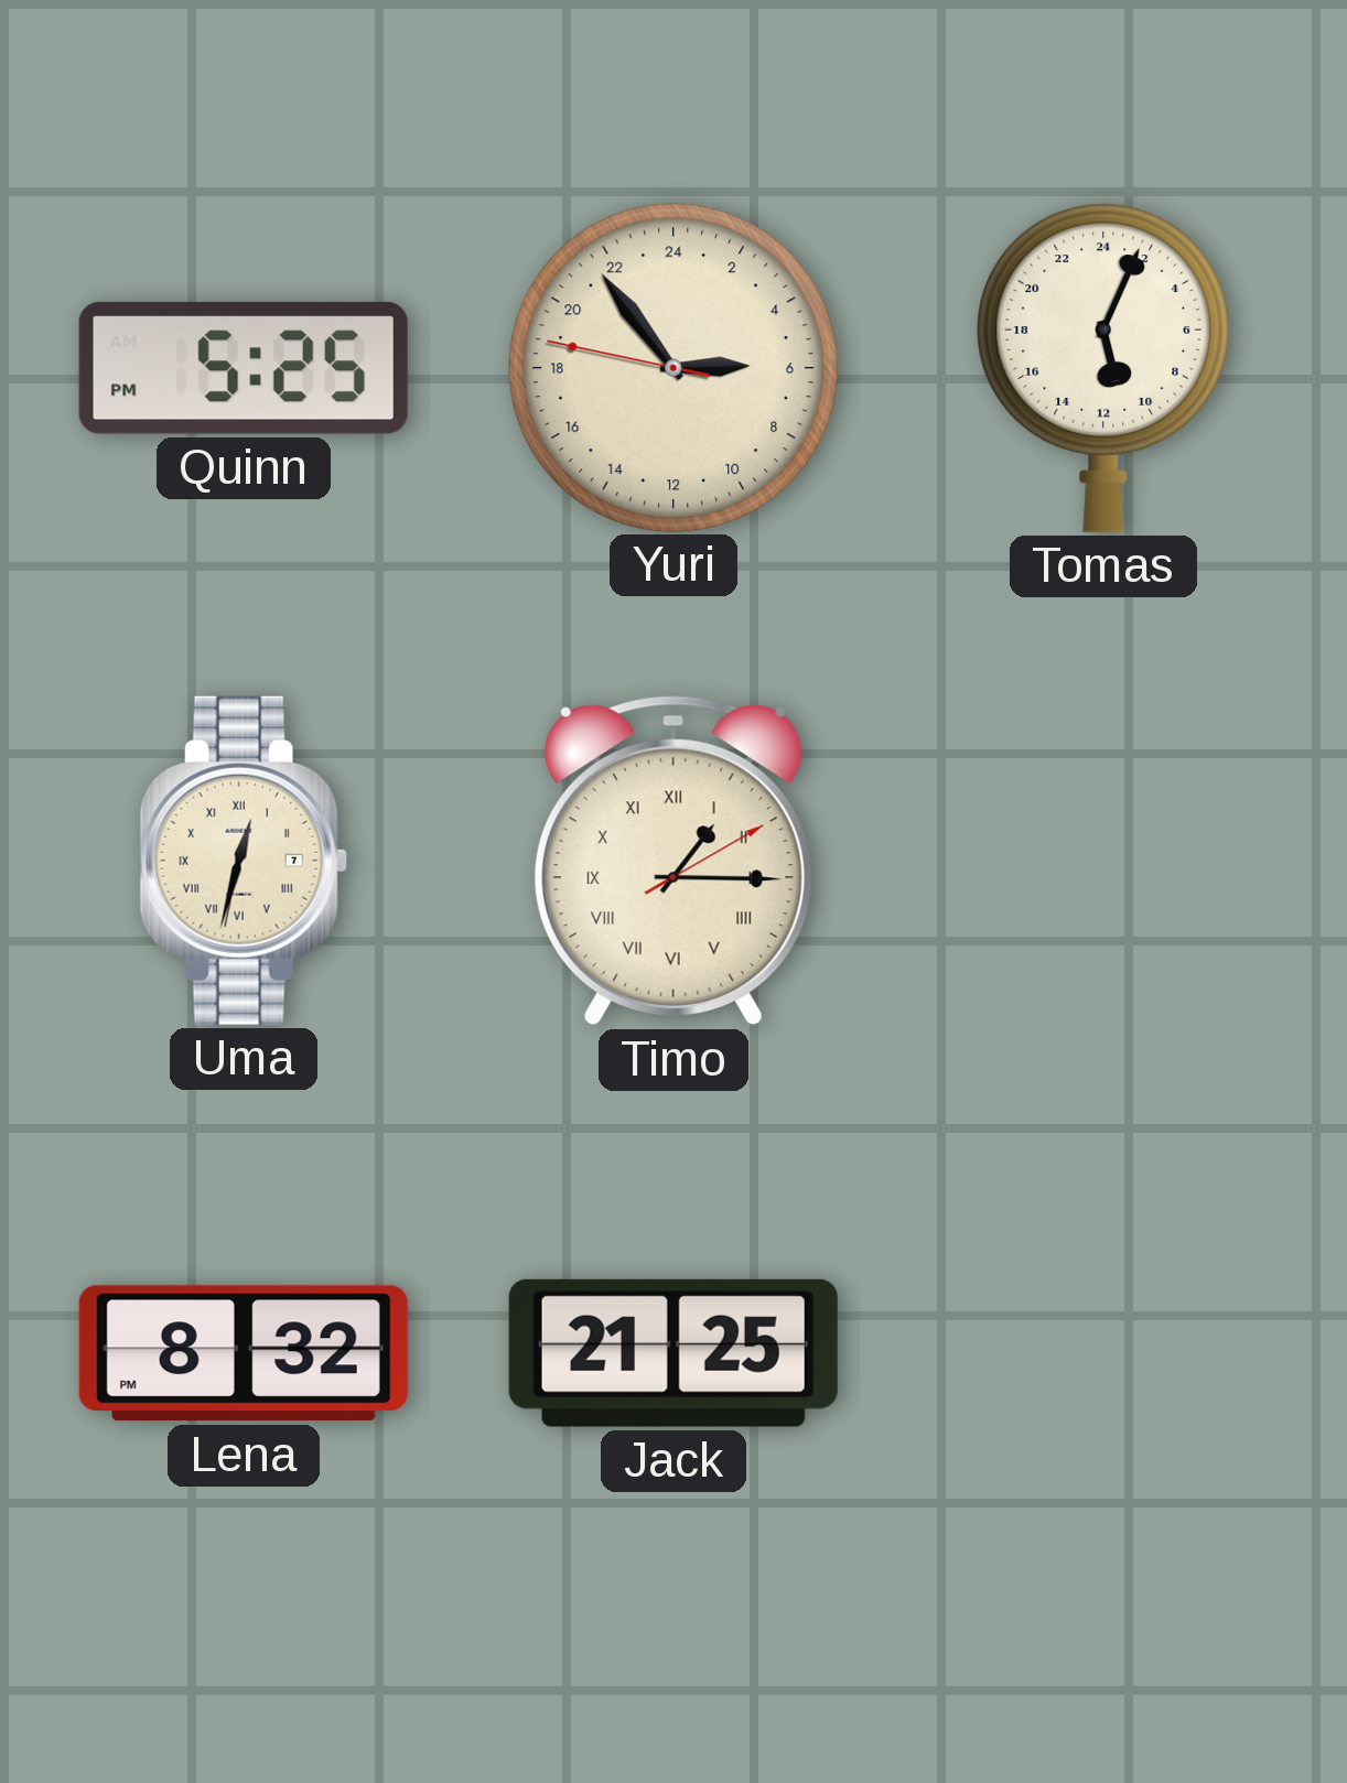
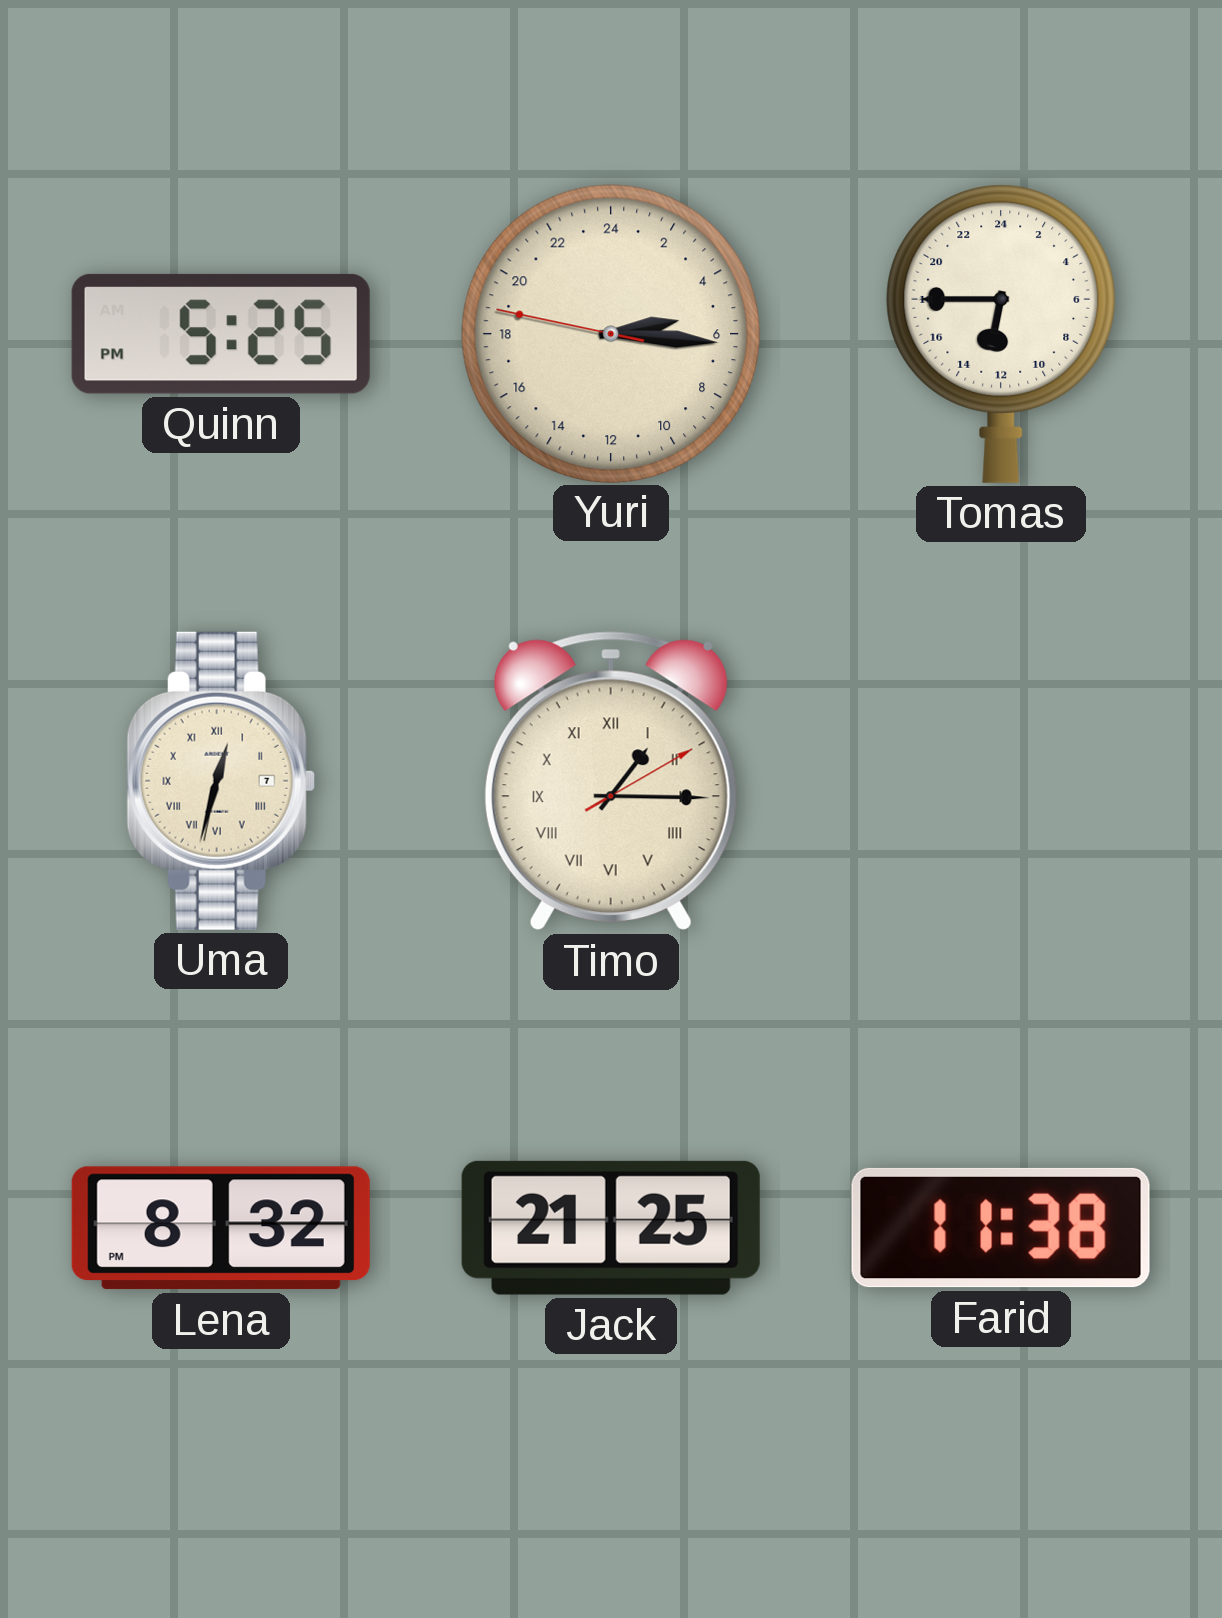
Yuri: 5:53 -> 5:15
Tomas: 11:04 -> 12:45
Farid: none -> 11:38
